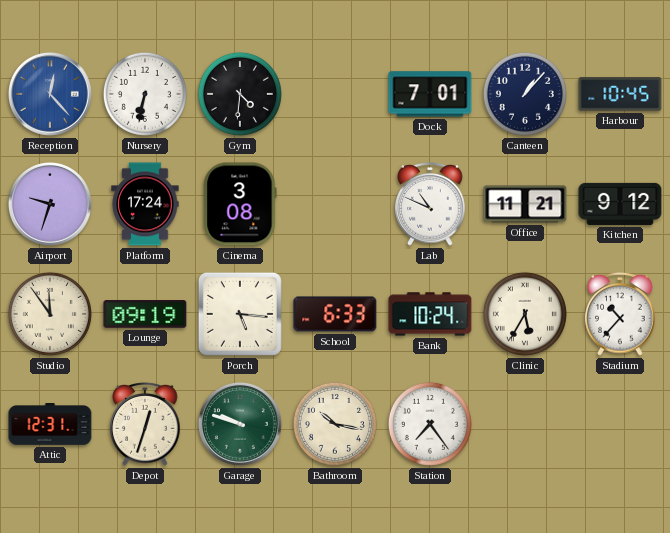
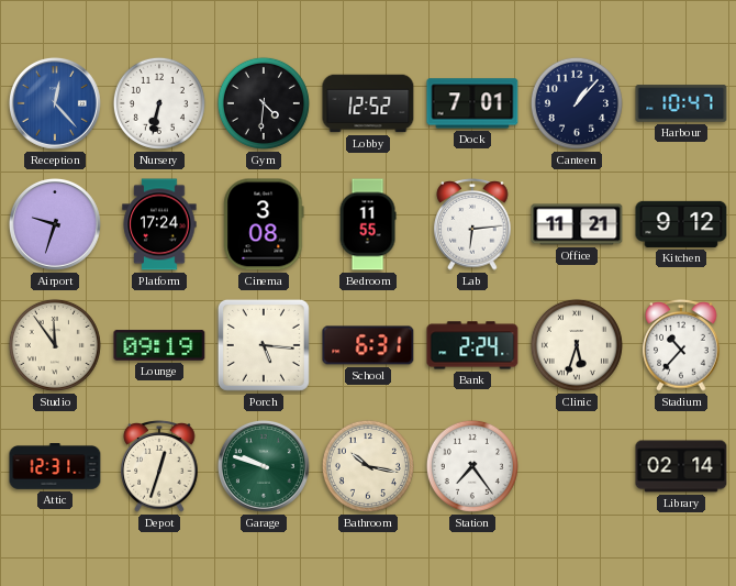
Lobby: none -> 12:52
Harbour: 10:45 -> 10:47
Bedroom: none -> 11:55
Lab: 10:49 -> 6:14
School: 6:33 -> 6:31
Bank: 10:24 -> 2:24
Clinic: 5:35 -> 5:33
Library: none -> 02:14
